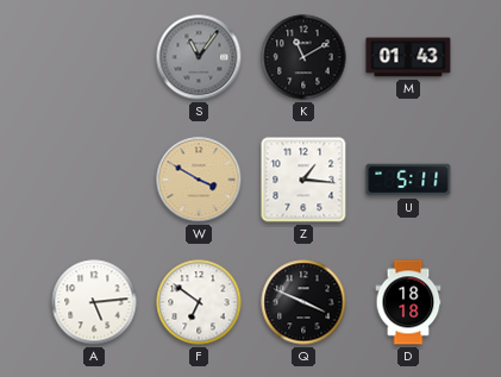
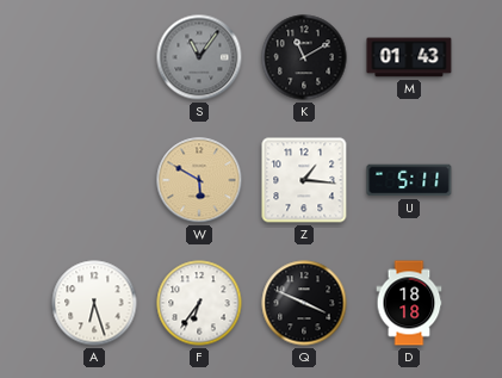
W: 3:50 -> 5:50
A: 5:14 -> 6:27
F: 6:51 -> 6:36
